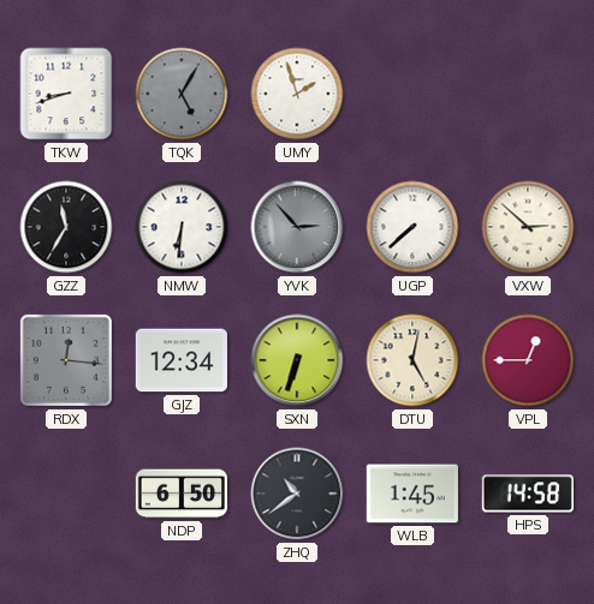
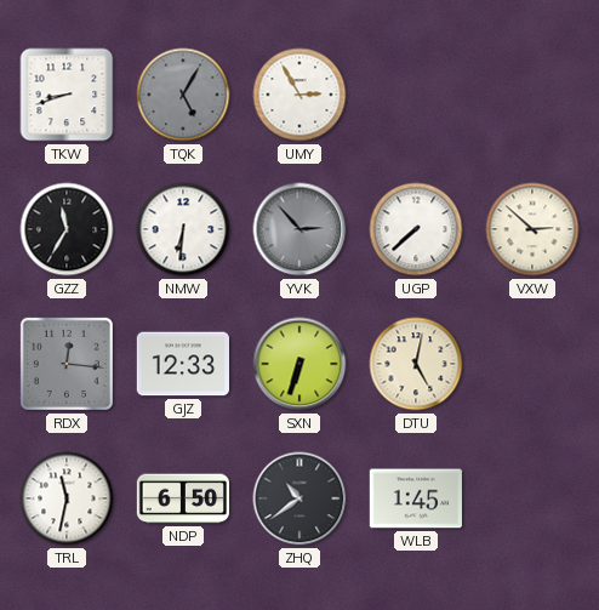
UMY: 1:57 -> 2:55
GJZ: 12:34 -> 12:33
VPL: 12:45 -> none
TRL: none -> 11:32
HPS: 14:58 -> none
